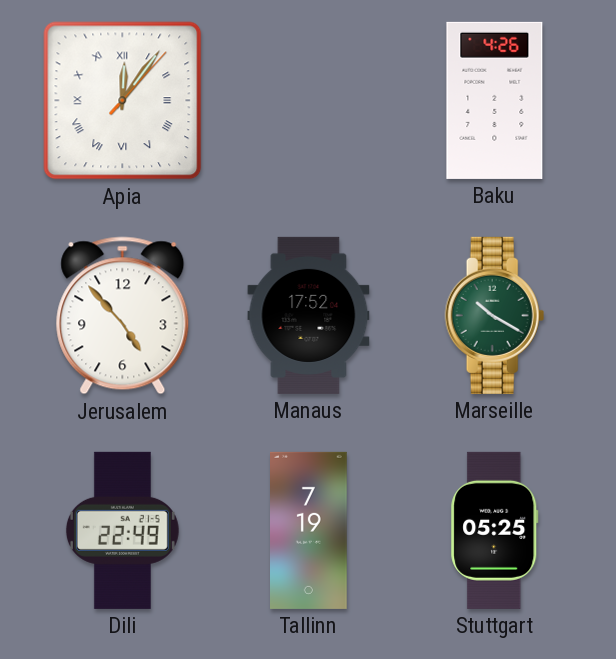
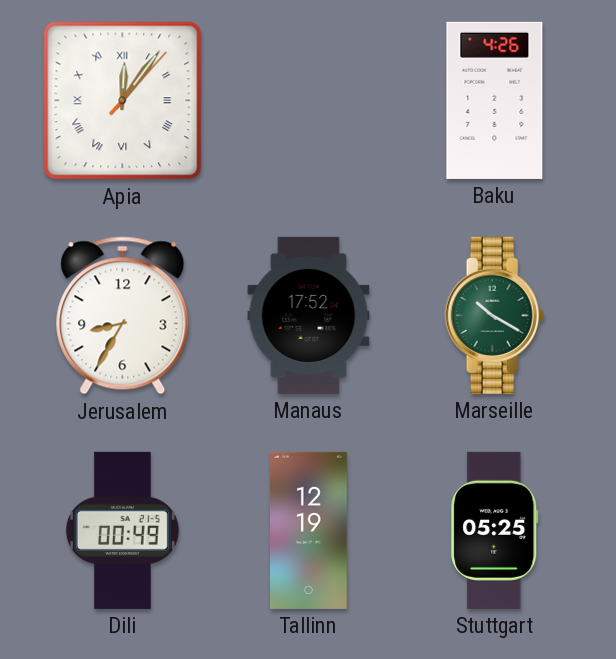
Jerusalem: 4:53 -> 8:35
Dili: 22:49 -> 00:49
Tallinn: 7:19 -> 12:19
